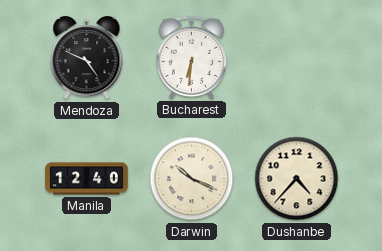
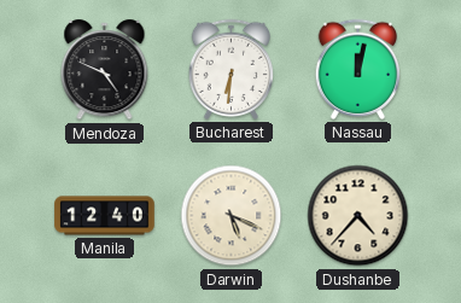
Nassau: none -> 12:02
Darwin: 10:19 -> 5:19
